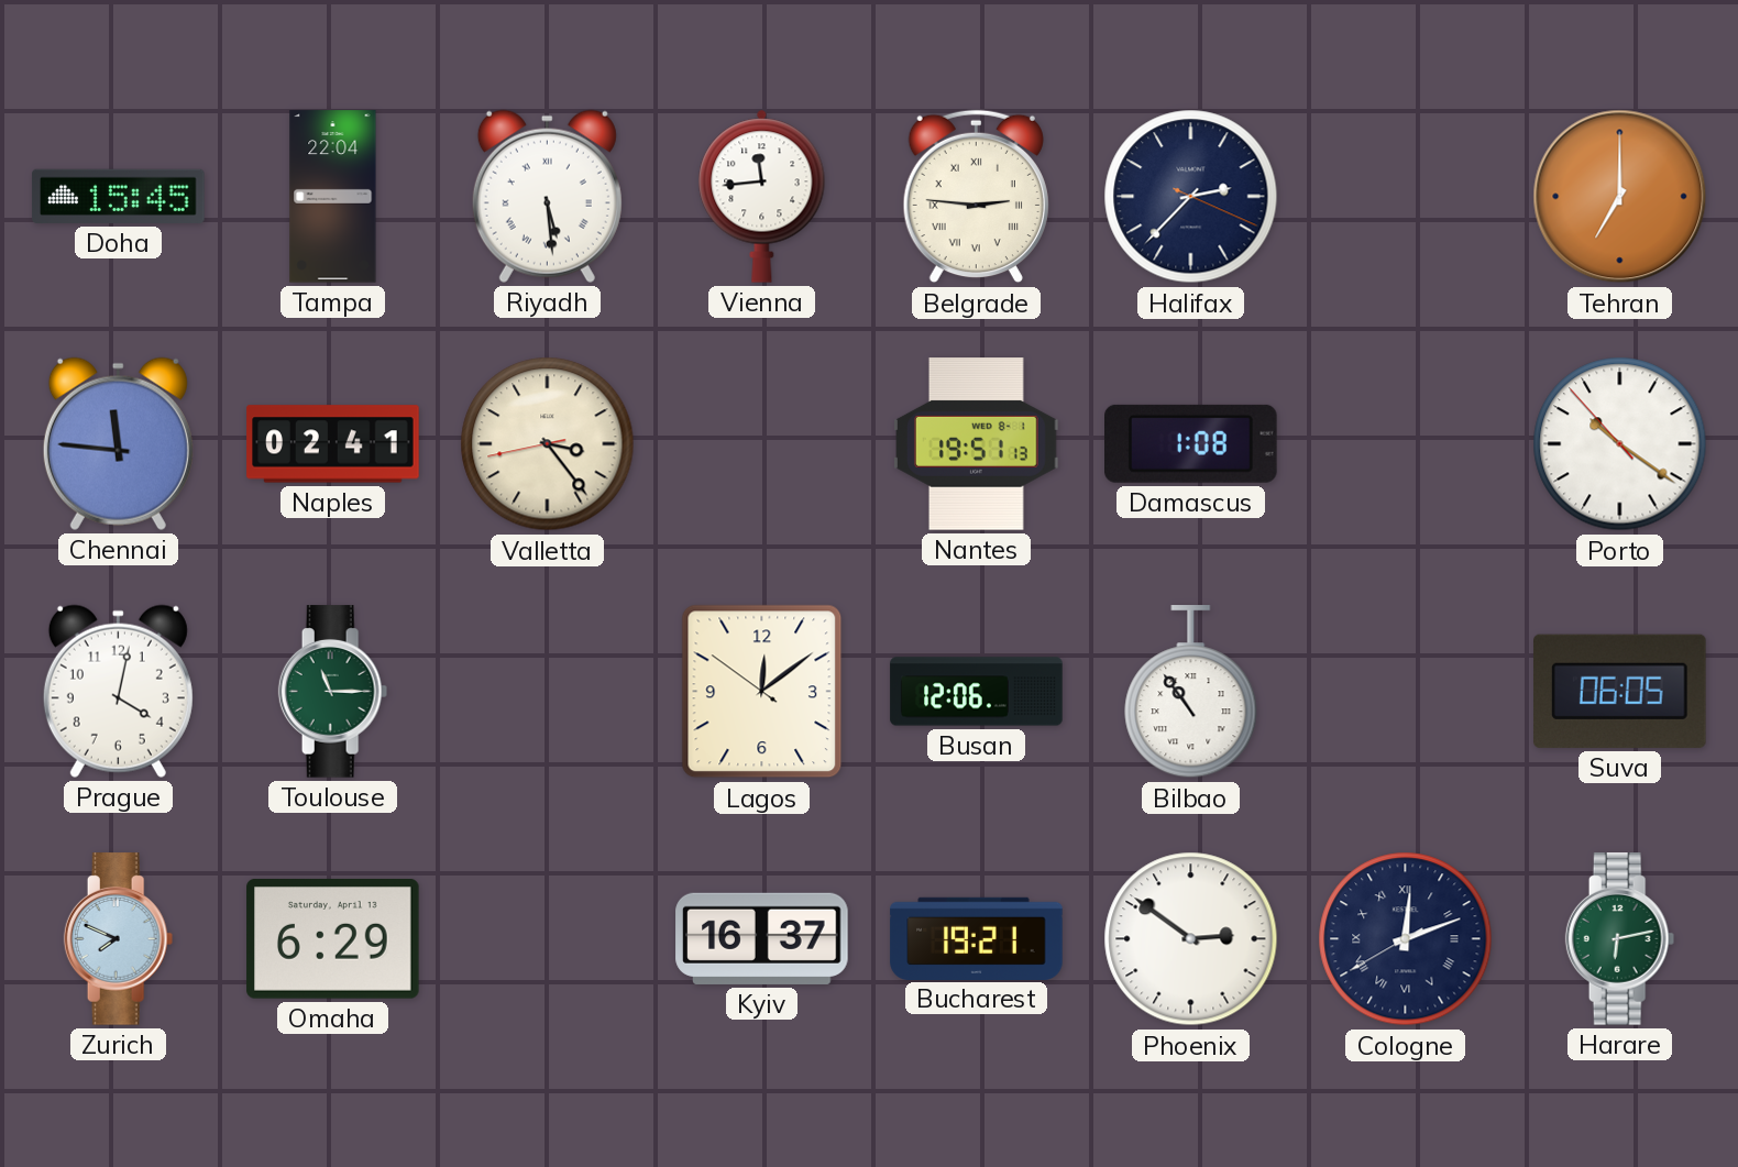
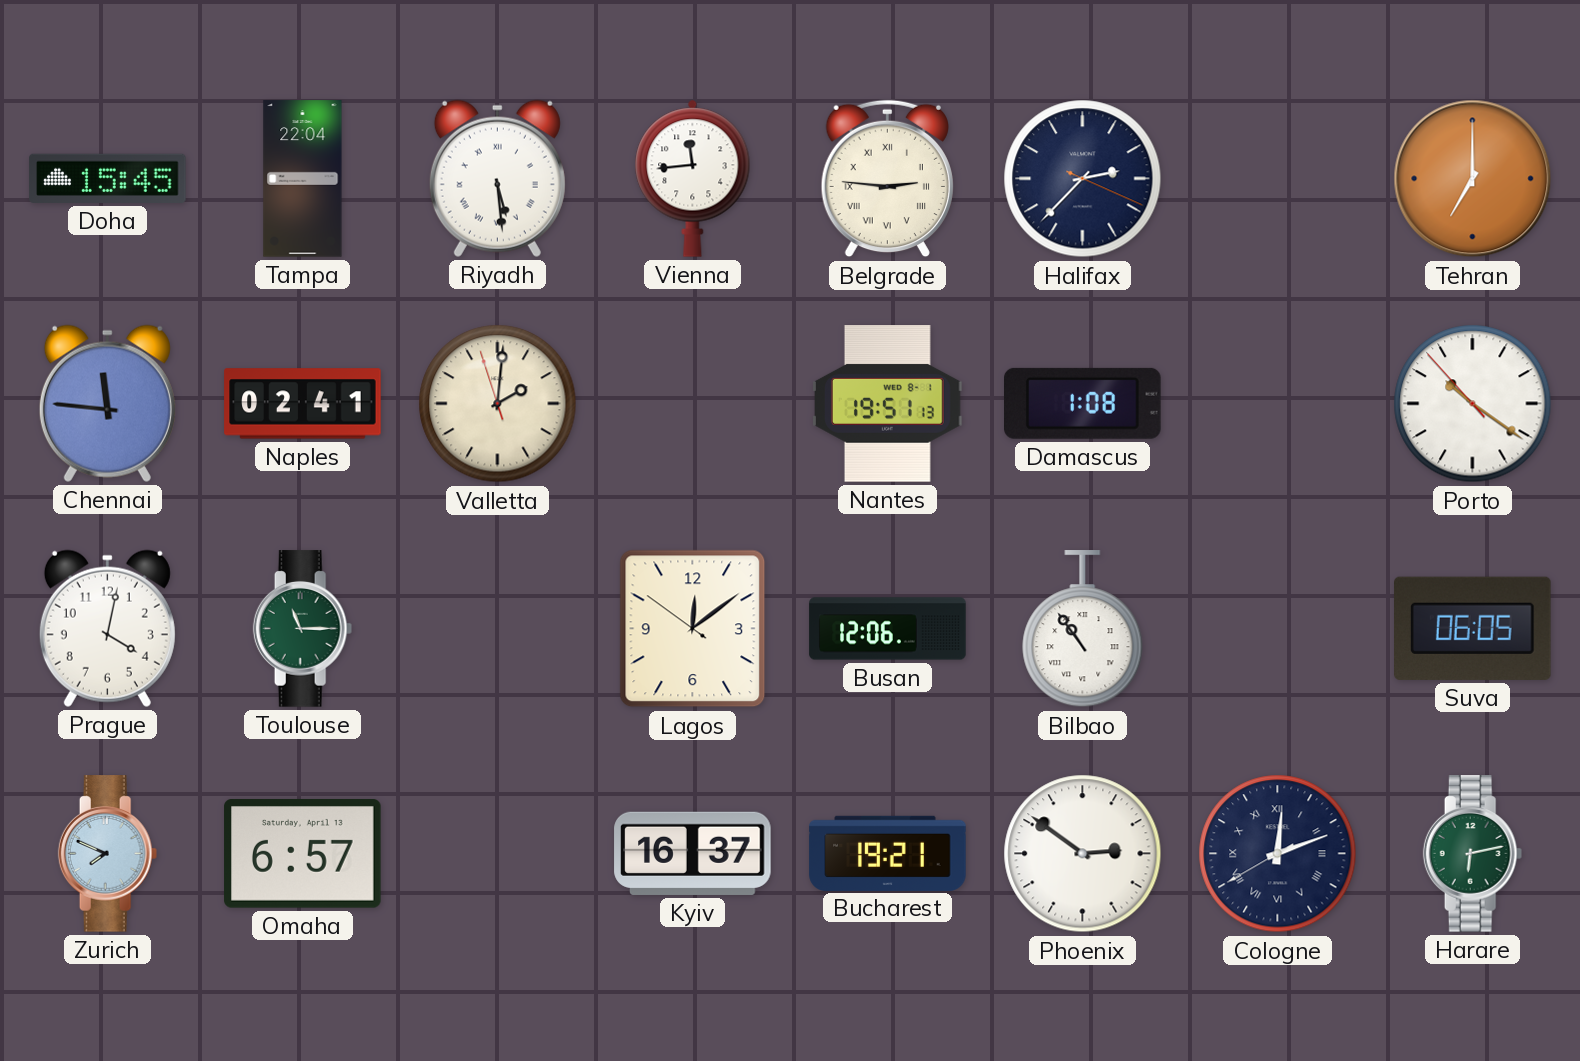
Valletta: 3:23 -> 2:00
Omaha: 6:29 -> 6:57
